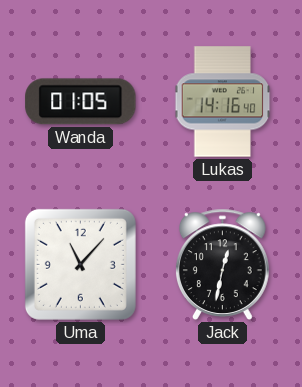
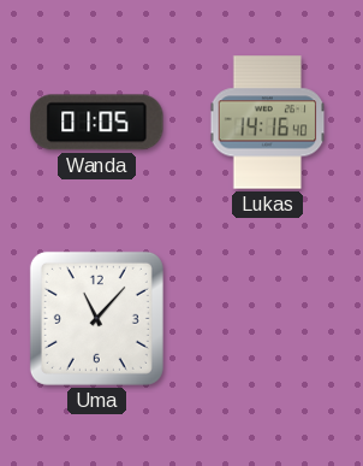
Jack: 12:32 -> none
